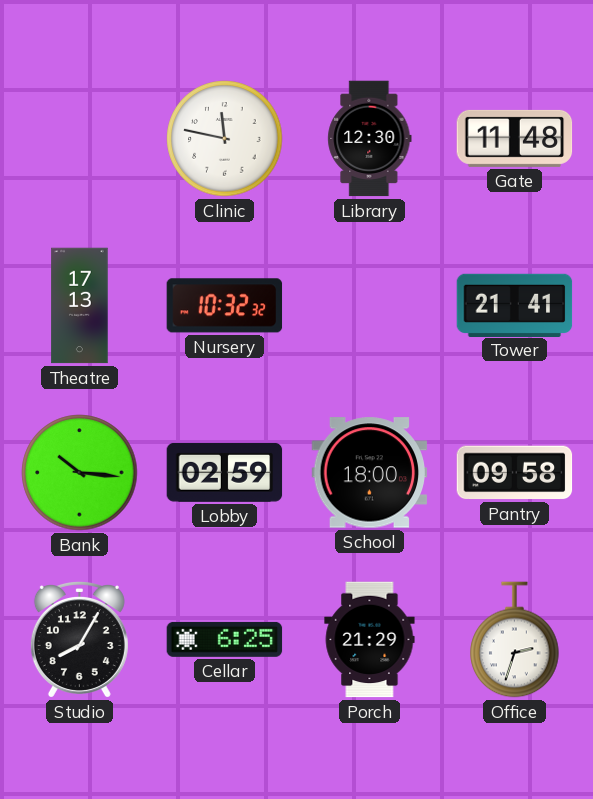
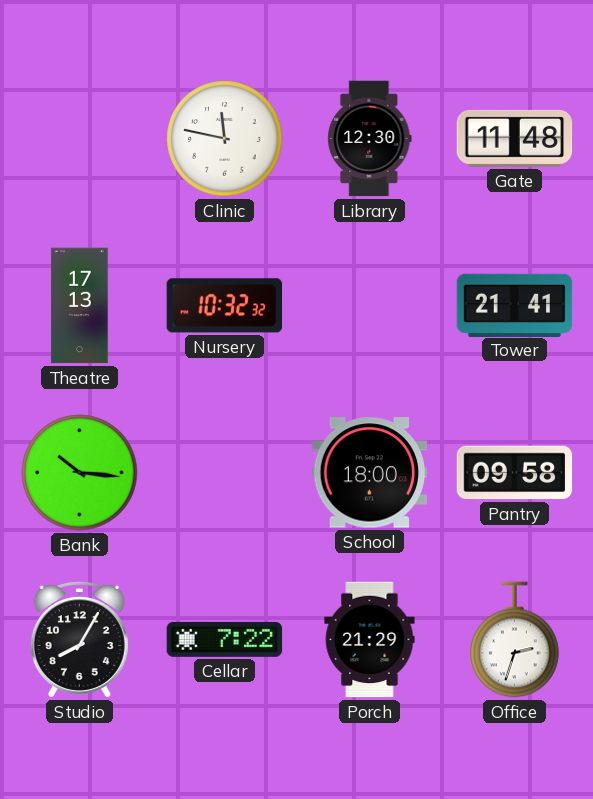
Lobby: 02:59 -> none
Cellar: 6:25 -> 7:22
